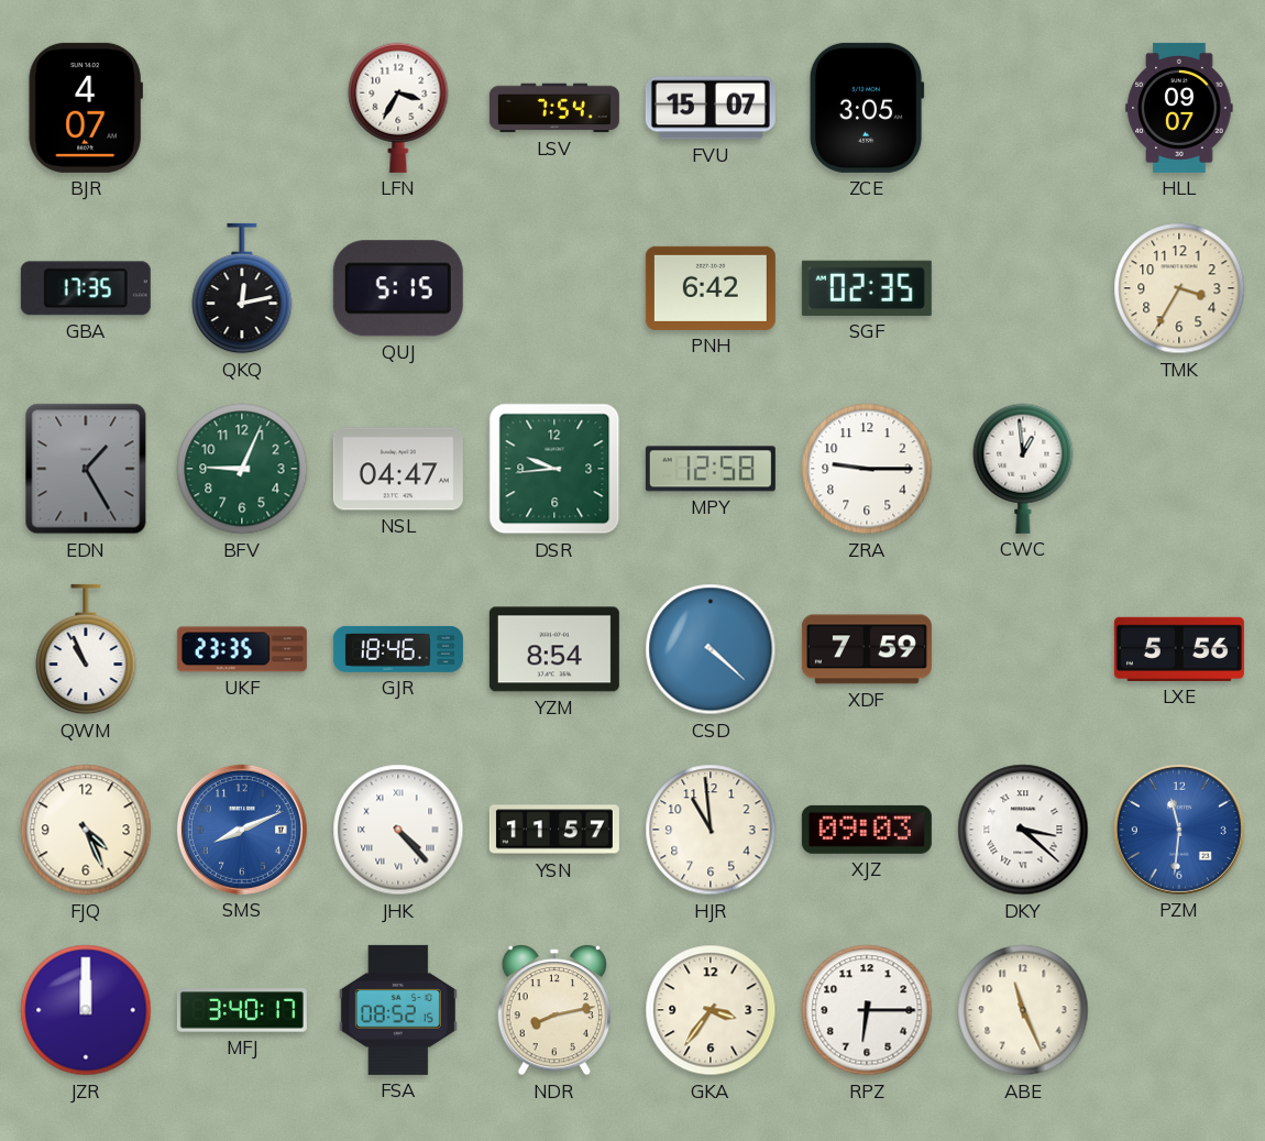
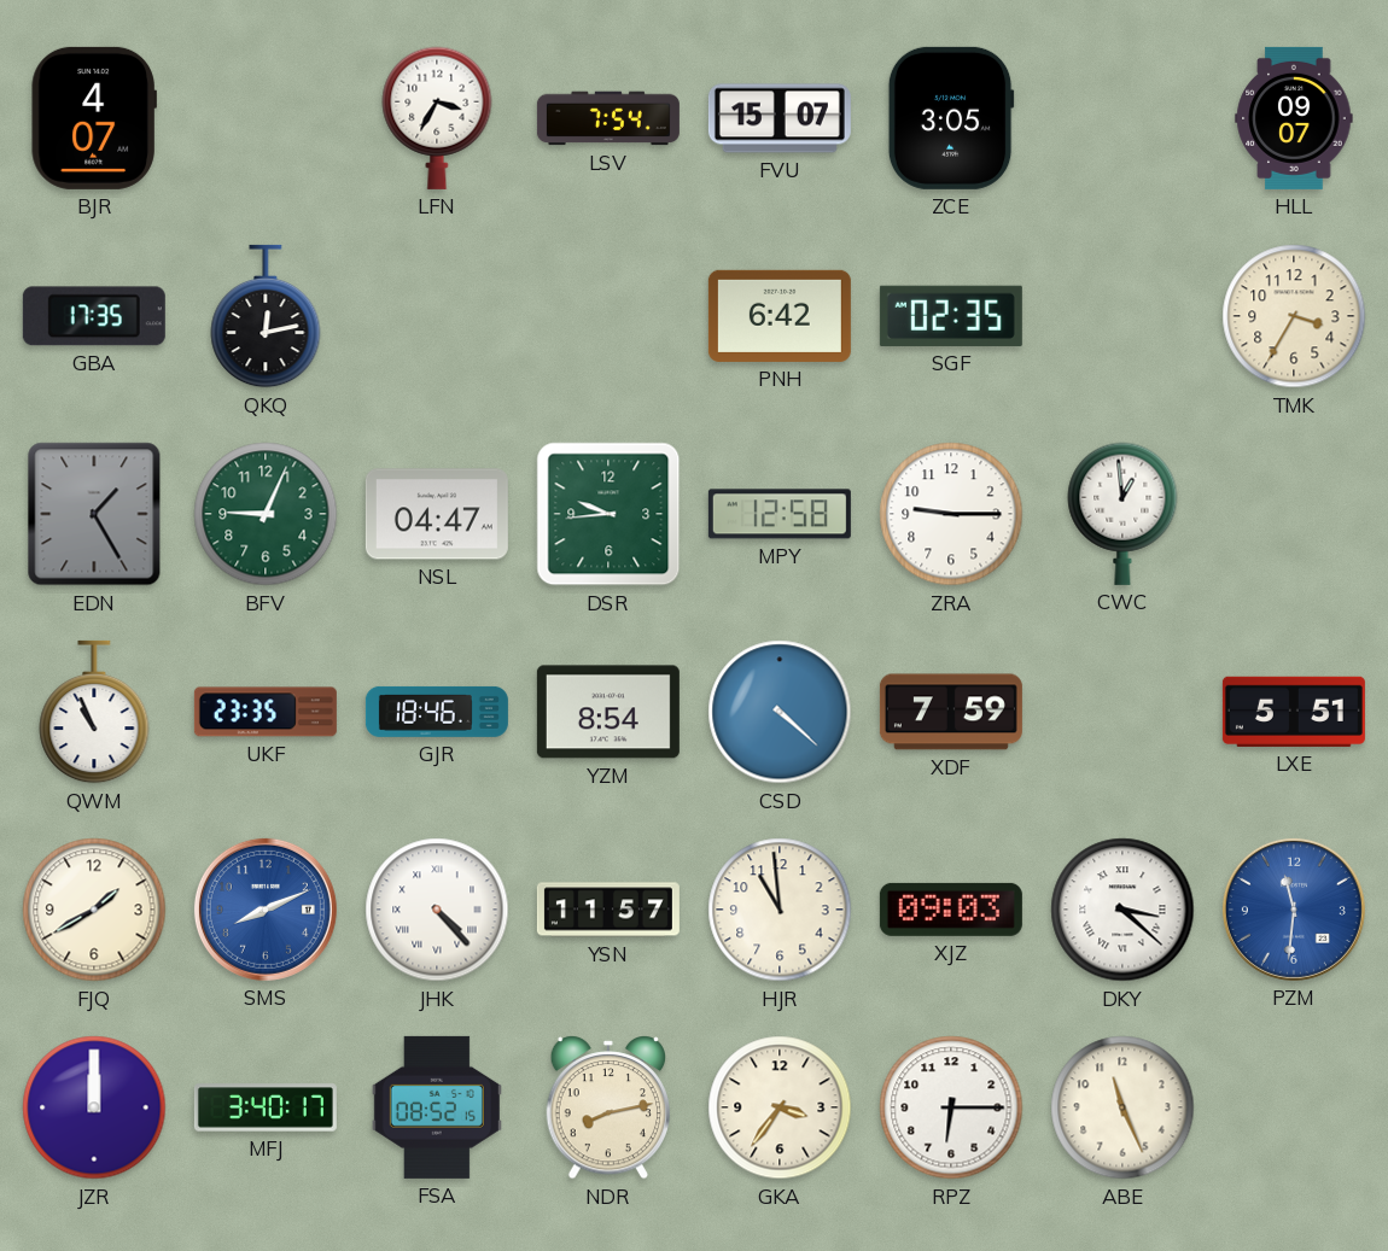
QUJ: 5:15 -> none
LXE: 5:56 -> 5:51
FJQ: 4:26 -> 1:40
